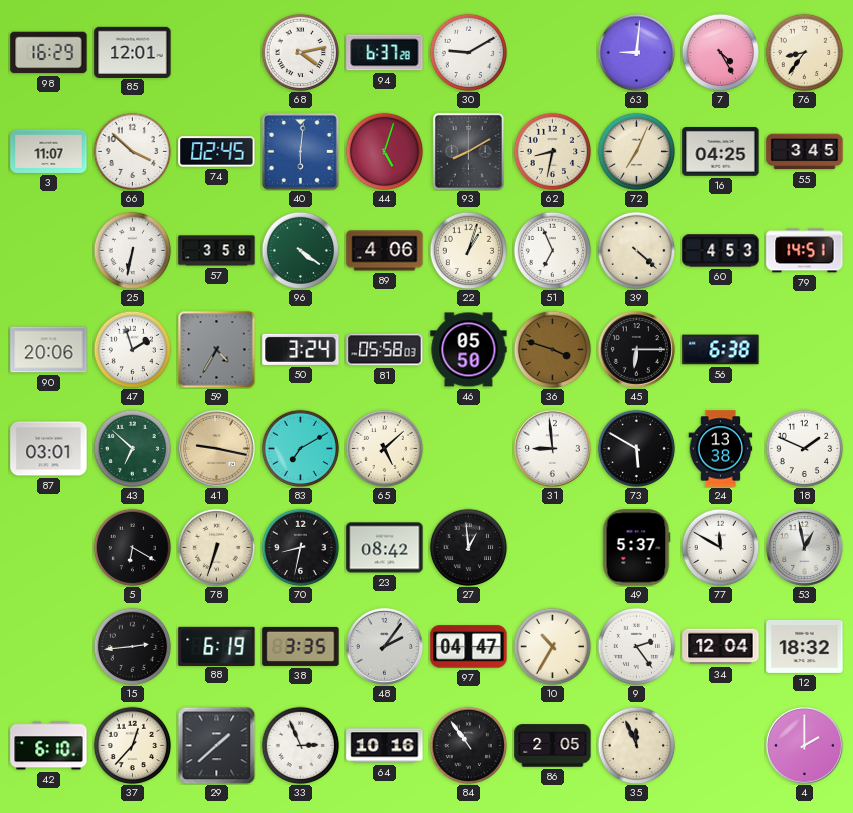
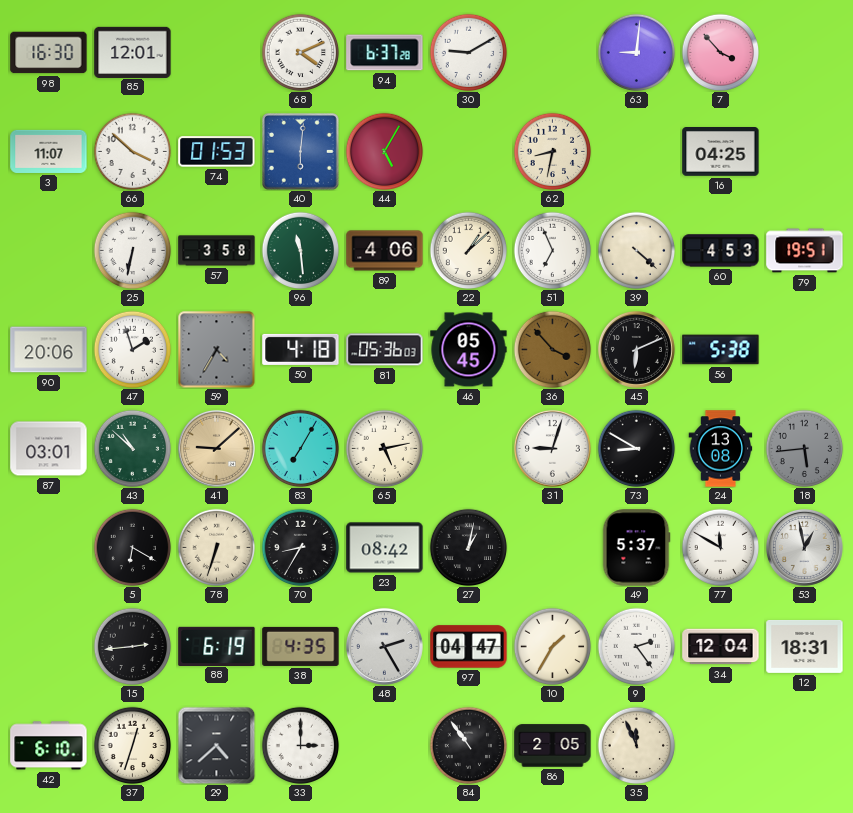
98: 16:29 -> 16:30
68: 4:13 -> 4:11
7: 4:25 -> 3:53
76: 8:36 -> none
74: 02:45 -> 01:53
44: 5:03 -> 5:05
93: 8:10 -> none
72: 7:04 -> none
55: 3:45 -> none
96: 4:21 -> 11:29
22: 1:03 -> 1:08
79: 14:51 -> 19:51
50: 3:24 -> 4:18
81: 05:58 -> 05:36
46: 05:50 -> 05:45
36: 3:48 -> 3:53
45: 6:15 -> 6:11
56: 6:38 -> 5:38
43: 6:52 -> 10:52
41: 9:17 -> 9:08
83: 7:10 -> 7:05
65: 5:08 -> 5:13
31: 8:59 -> 9:03
73: 5:50 -> 8:50
24: 13:38 -> 13:08
18: 1:49 -> 5:44
18 dial: white -> grey
70: 8:32 -> 8:35
27: 12:59 -> 1:02
38: 3:35 -> 4:35
48: 2:06 -> 2:25
10: 10:35 -> 1:35
12: 18:32 -> 18:31
37: 12:37 -> 12:33
29: 1:38 -> 4:38
33: 2:56 -> 3:00
64: 10:16 -> none
4: 2:00 -> none
